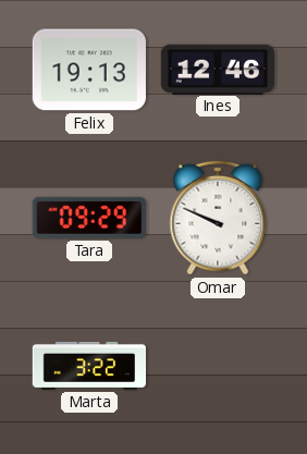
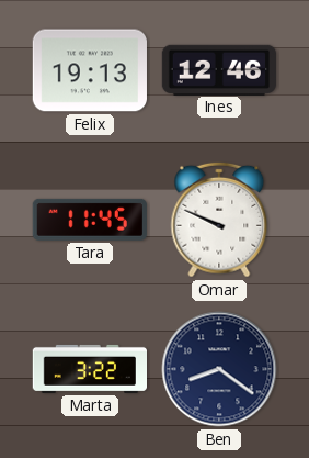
Tara: 09:29 -> 11:45
Ben: none -> 8:21
